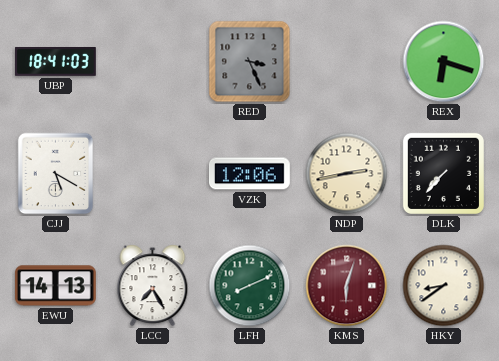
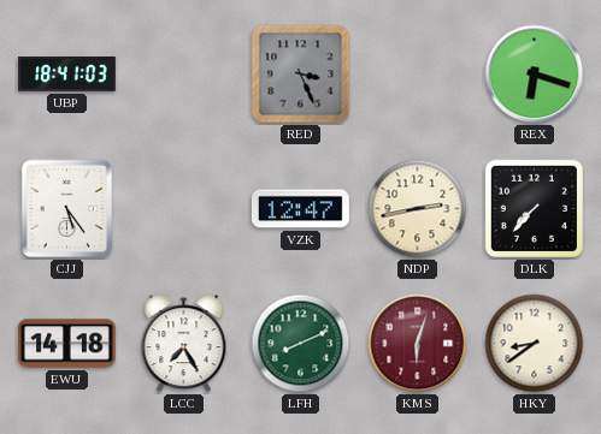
CJJ: 5:20 -> 5:24
VZK: 12:06 -> 12:47
EWU: 14:13 -> 14:18
